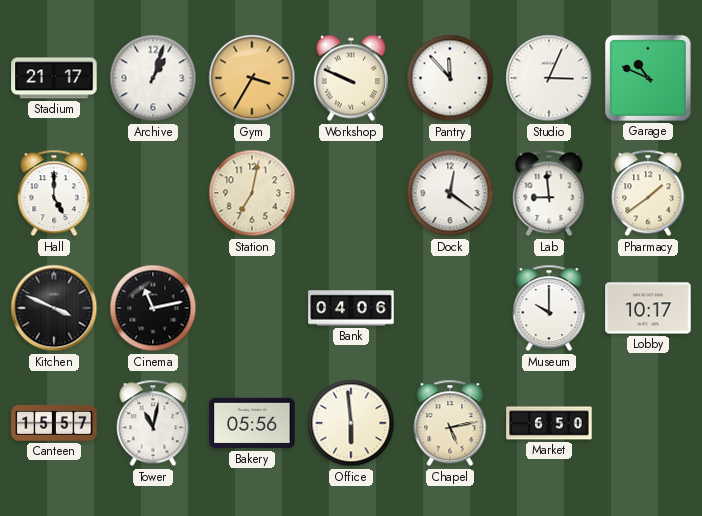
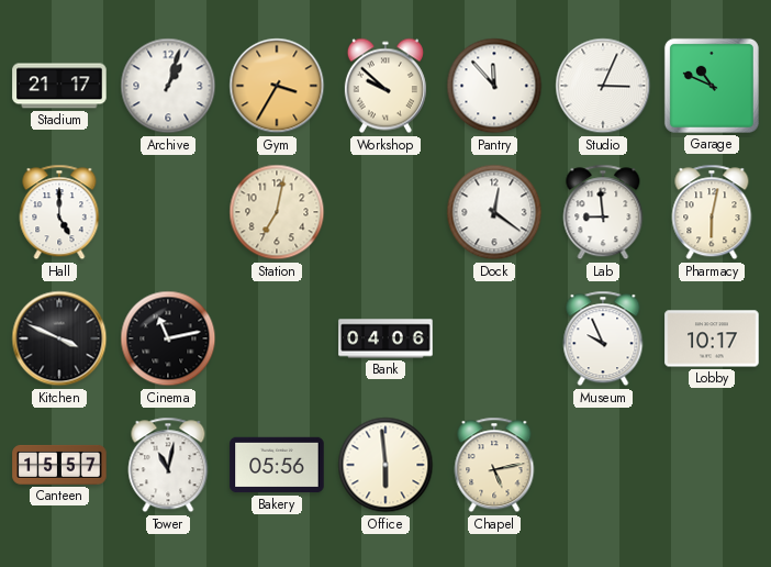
Workshop: 9:49 -> 9:52
Pharmacy: 1:39 -> 6:02
Museum: 10:00 -> 9:56
Market: 6:50 -> none
